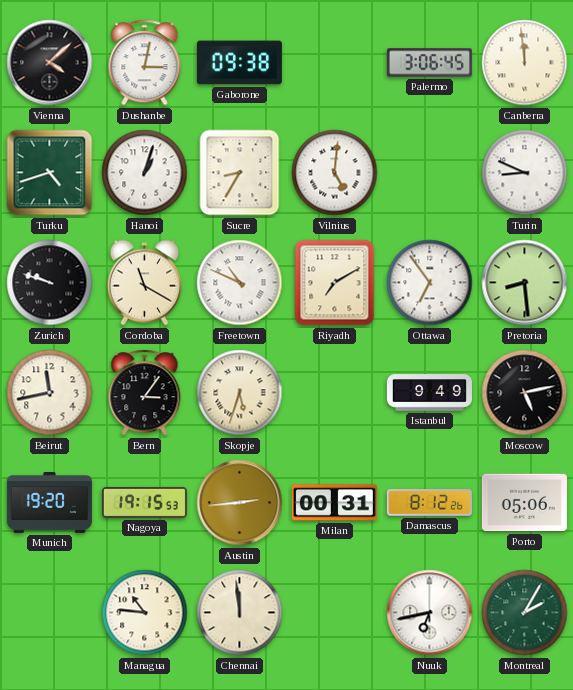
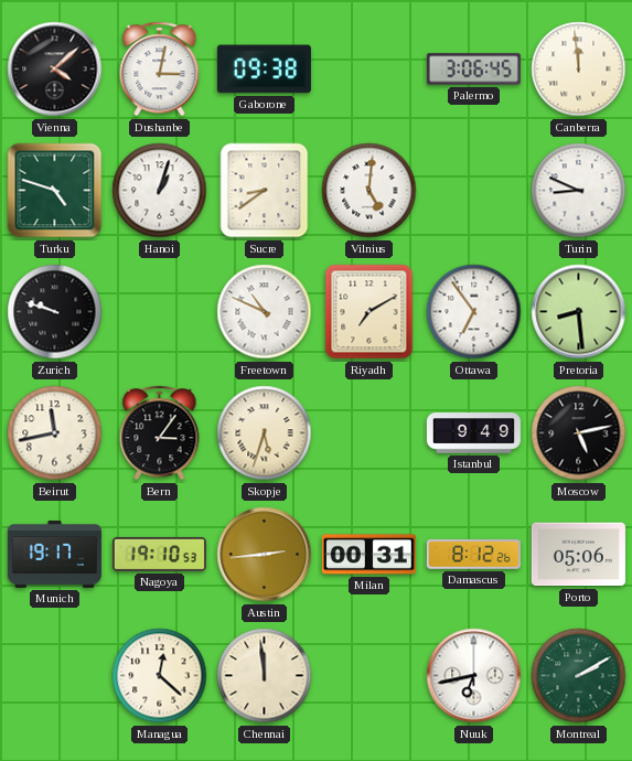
Turku: 4:42 -> 4:48
Sucre: 8:35 -> 8:39
Cordoba: 11:20 -> none
Munich: 19:20 -> 19:17
Nagoya: 19:15 -> 19:10
Managua: 10:46 -> 12:22
Montreal: 2:05 -> 2:10
